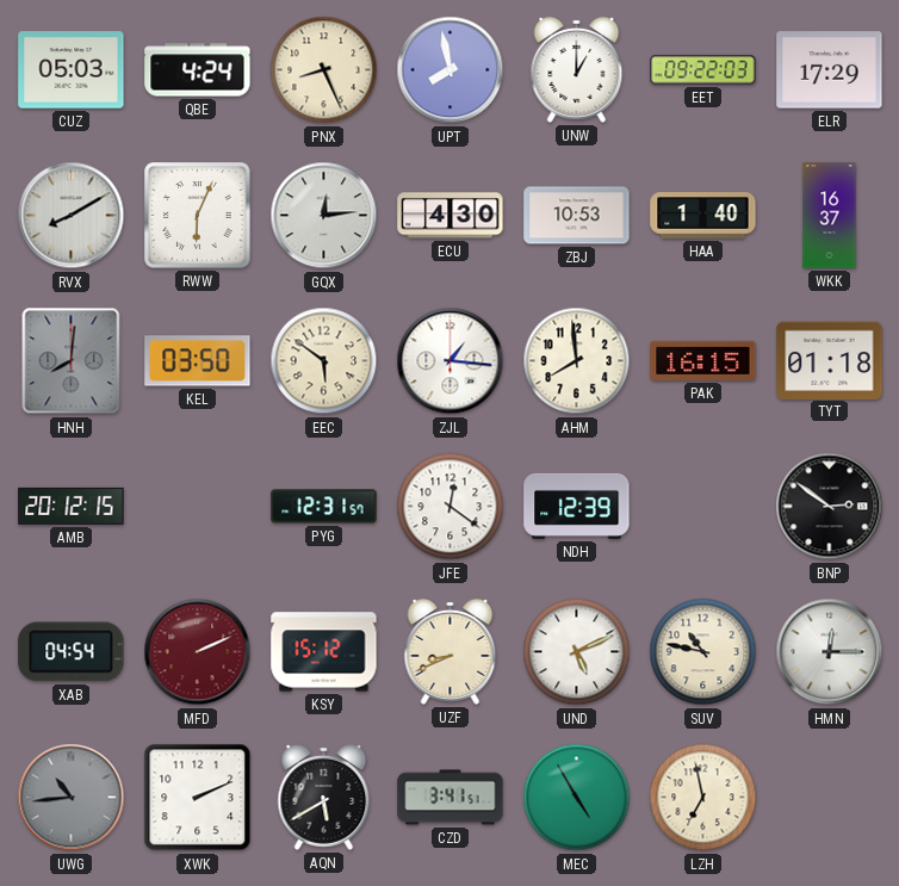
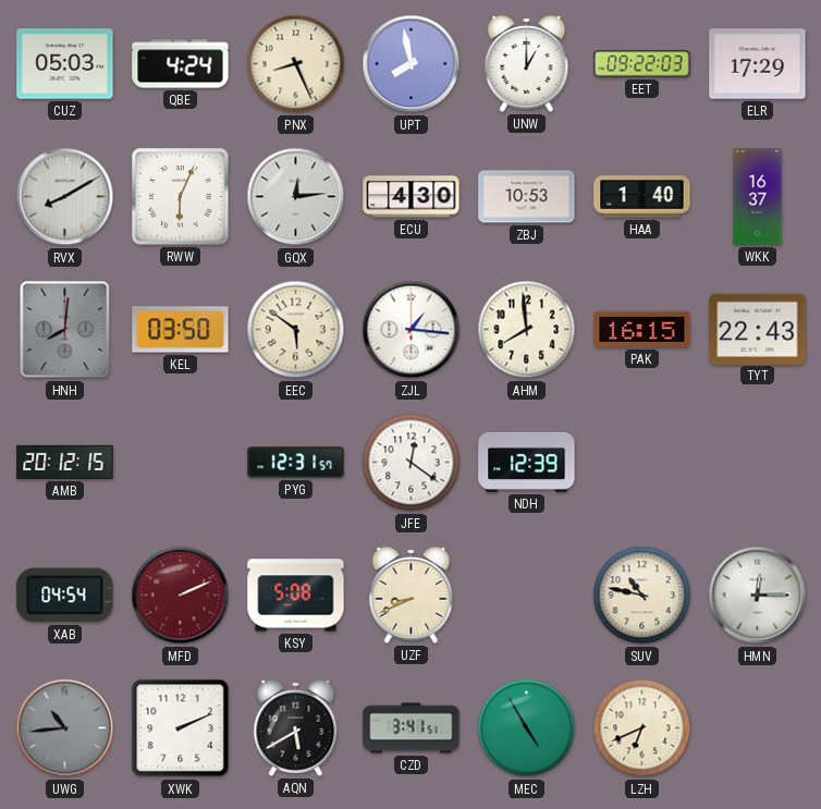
TYT: 01:18 -> 22:43
BNP: 2:51 -> none
KSY: 15:12 -> 5:08
UND: 5:11 -> none
LZH: 6:58 -> 6:41
